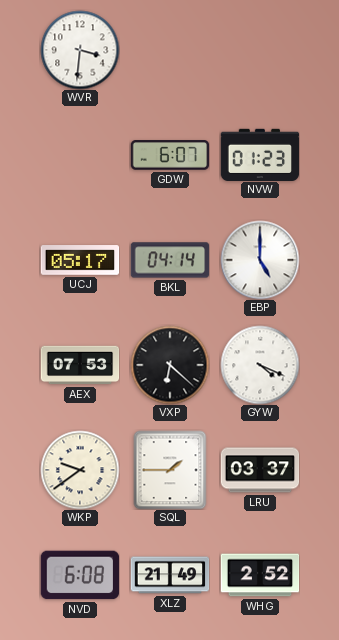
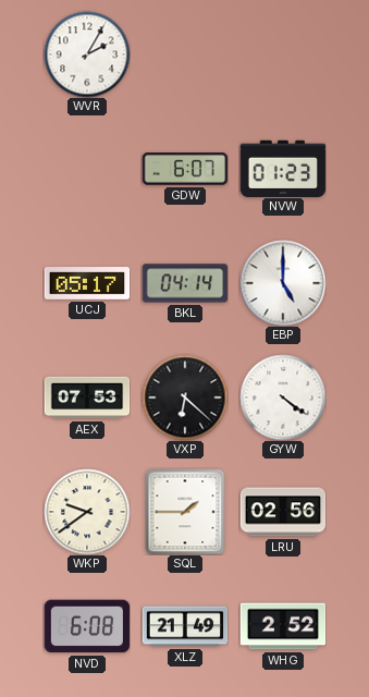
WVR: 3:31 -> 2:05
GYW: 4:19 -> 4:21
LRU: 03:37 -> 02:56
